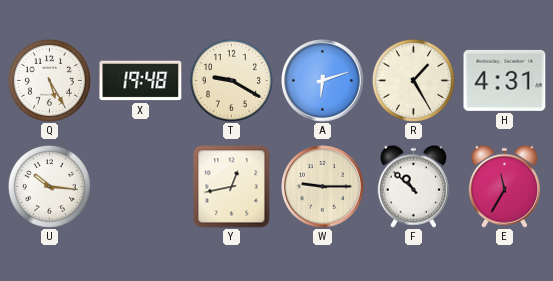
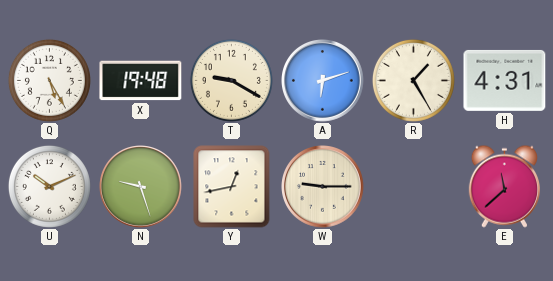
U: 10:16 -> 10:11
N: none -> 9:27
F: 10:52 -> none
E: 11:35 -> 11:38
